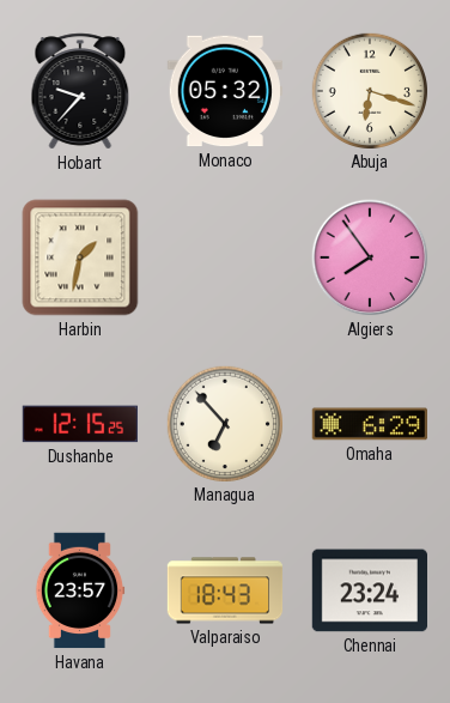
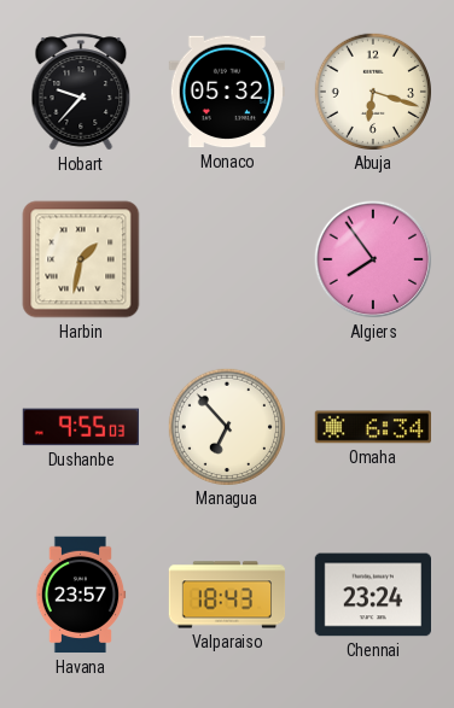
Dushanbe: 12:15 -> 9:55
Omaha: 6:29 -> 6:34
